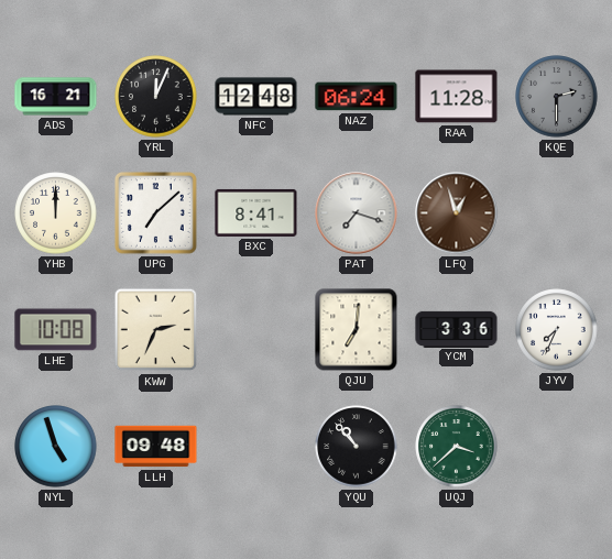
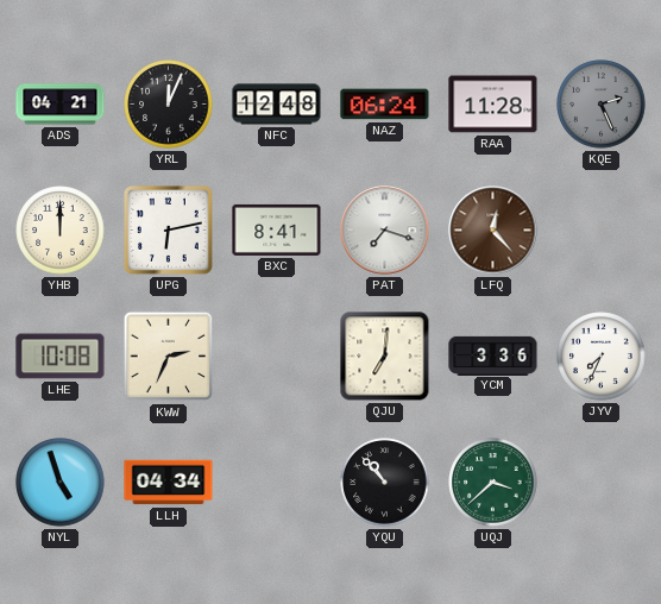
ADS: 16:21 -> 04:21
KQE: 2:30 -> 2:26
UPG: 7:08 -> 6:13
LFQ: 12:57 -> 12:23
LLH: 09:48 -> 04:34
